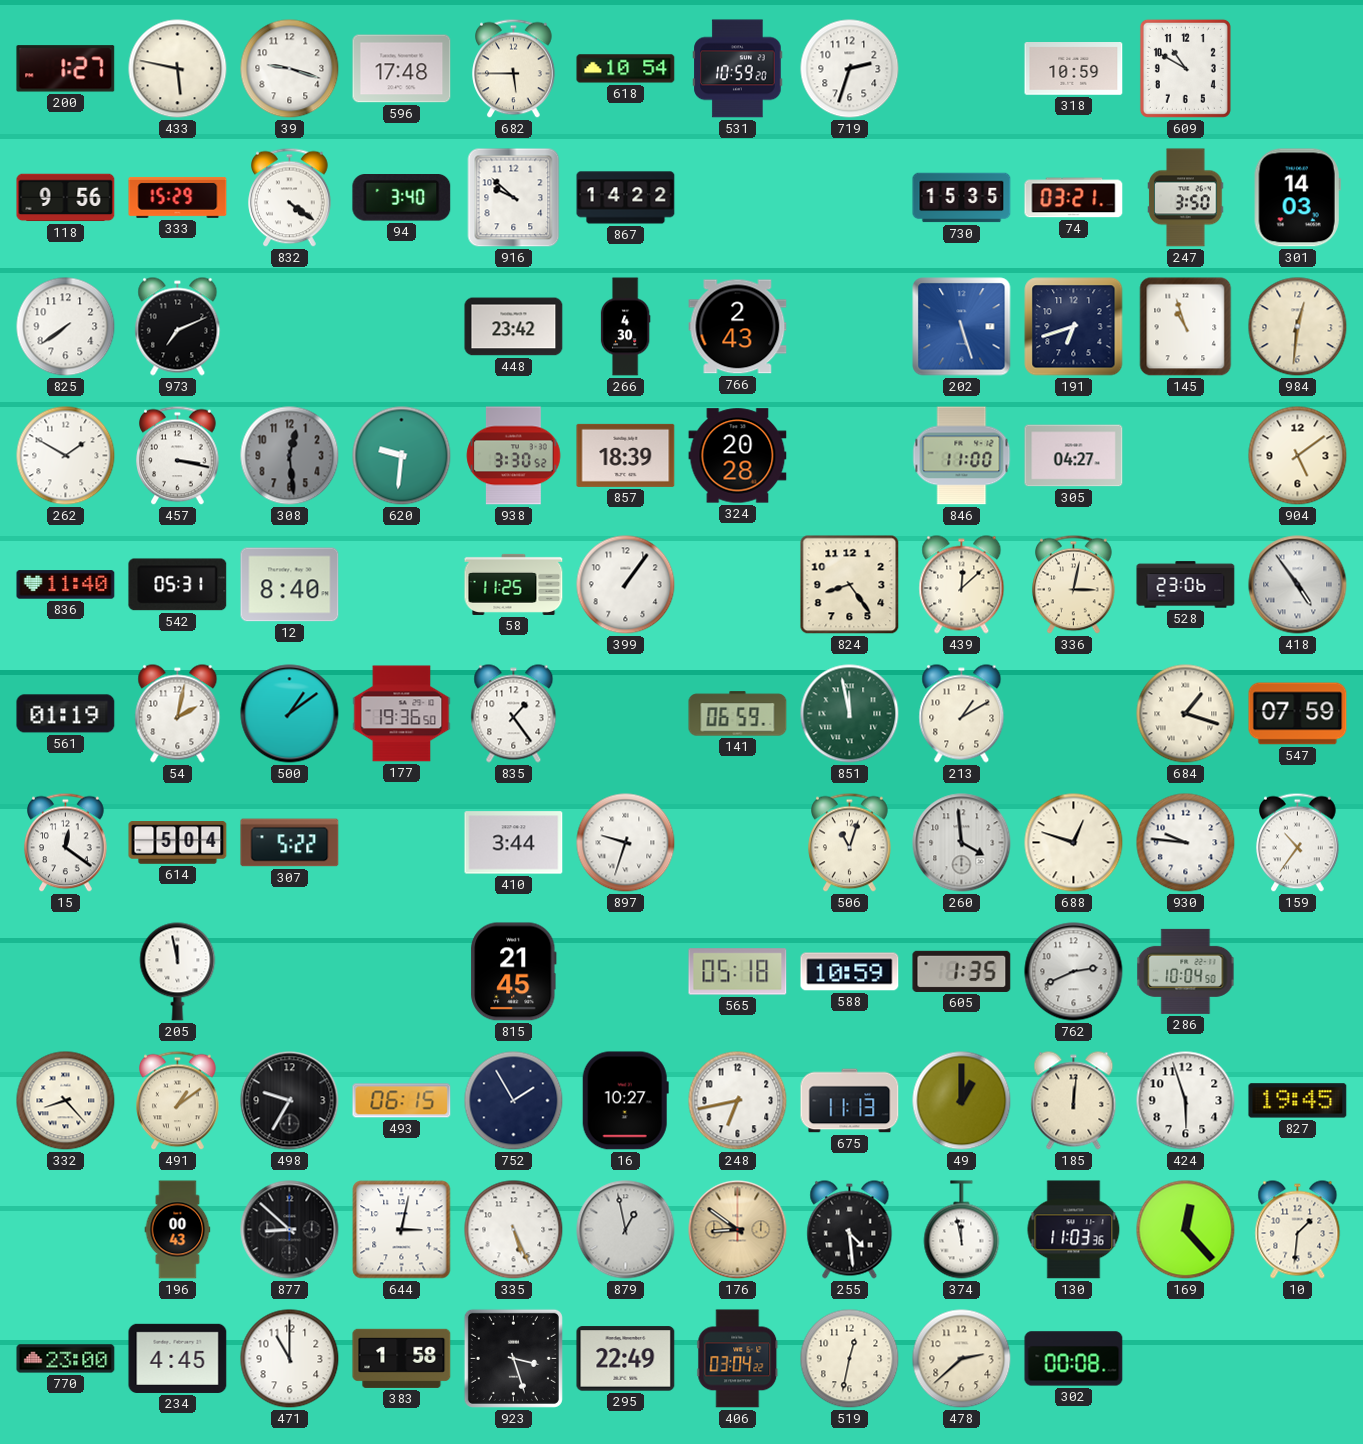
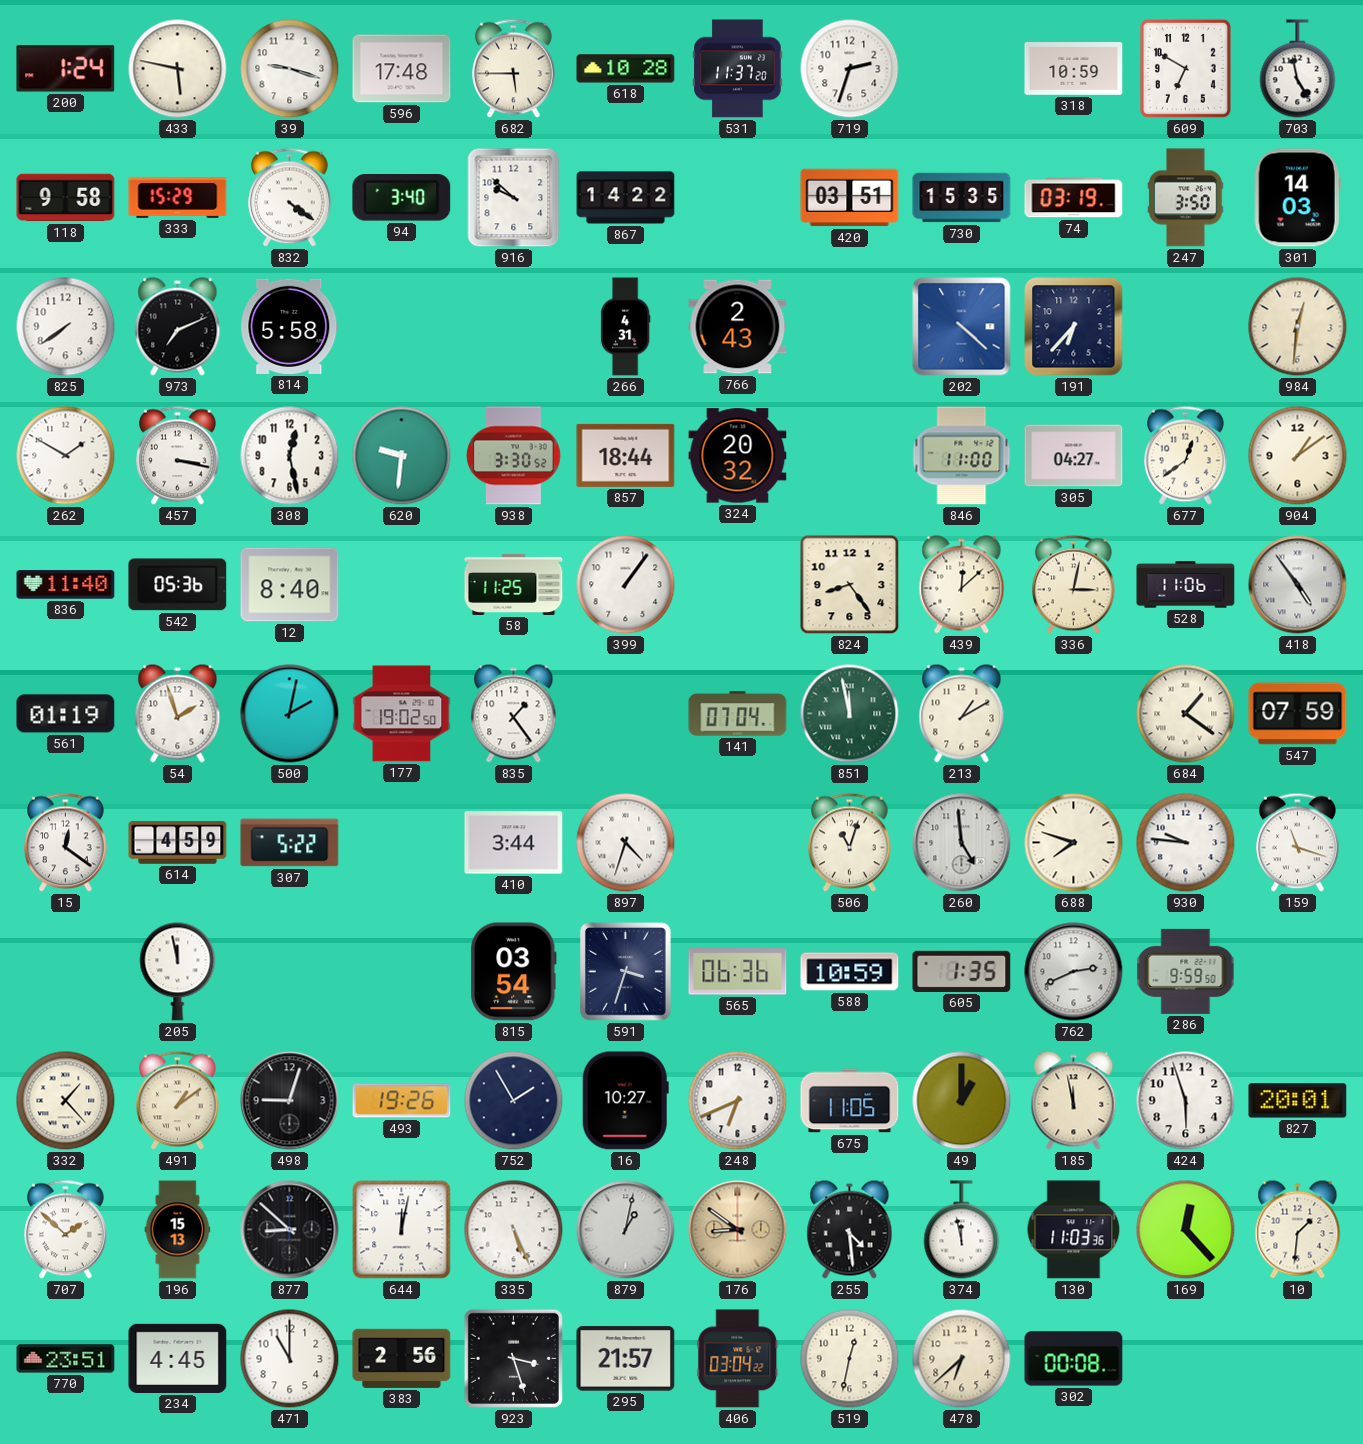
200: 1:27 -> 1:24
618: 10:54 -> 10:28
531: 10:59 -> 11:37
609: 10:50 -> 6:50
703: none -> 4:58
118: 9:56 -> 9:58
420: none -> 03:51
74: 03:21 -> 03:19
814: none -> 5:58
448: 23:42 -> none
266: 4:30 -> 4:31
202: 5:27 -> 4:22
191: 6:42 -> 6:37
145: 10:57 -> none
308: 12:29 -> 12:28
308 dial: grey -> white
857: 18:39 -> 18:44
324: 20:28 -> 20:32
677: none -> 12:39
904: 5:09 -> 1:09
542: 05:31 -> 05:36
528: 23:06 -> 11:06
54: 2:02 -> 1:57
500: 1:09 -> 2:02
177: 19:36 -> 19:02
141: 06:59 -> 07:04
684: 1:18 -> 1:21
614: 5:04 -> 4:59
897: 9:33 -> 4:33
260: 3:59 -> 4:59
688: 12:48 -> 7:48
159: 10:36 -> 11:18
815: 21:45 -> 03:54
591: none -> 3:33
565: 05:18 -> 06:36
286: 10:04 -> 9:59
332: 8:23 -> 1:23
498: 9:35 -> 9:03
493: 06:15 -> 19:26
248: 6:43 -> 6:41
675: 11:13 -> 11:05
185: 12:01 -> 11:58
827: 19:45 -> 20:01
707: none -> 1:52
196: 00:43 -> 15:13
644: 3:02 -> 12:02
879: 12:58 -> 1:02
770: 23:00 -> 23:51
383: 1:58 -> 2:56
295: 22:49 -> 21:57
478: 2:38 -> 6:38
